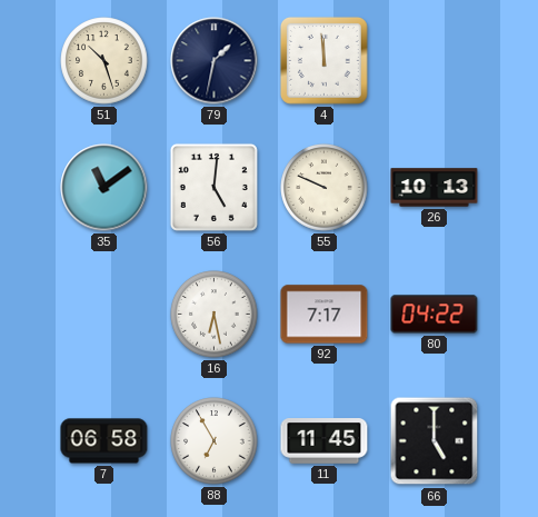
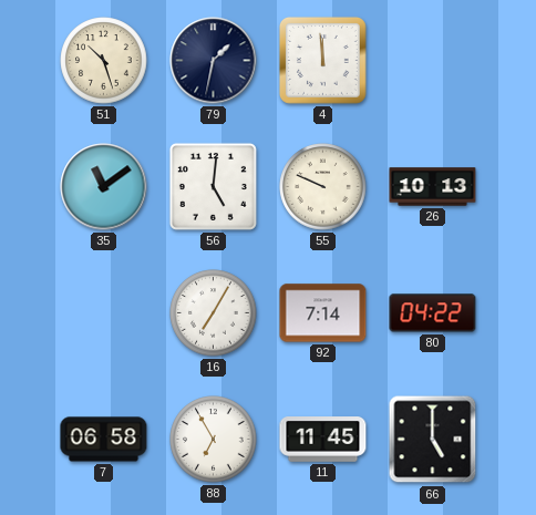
16: 6:28 -> 7:05
92: 7:17 -> 7:14
